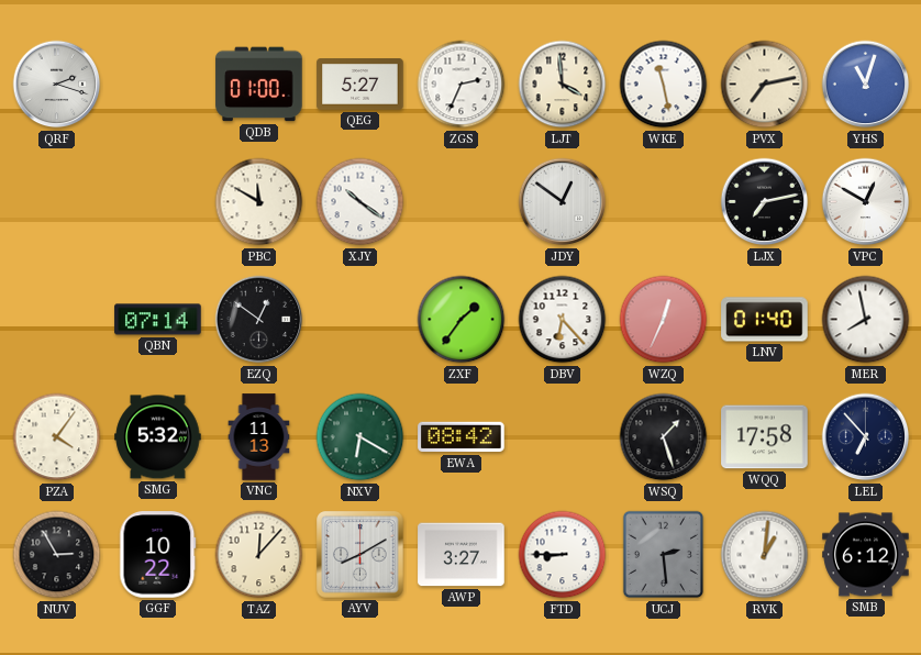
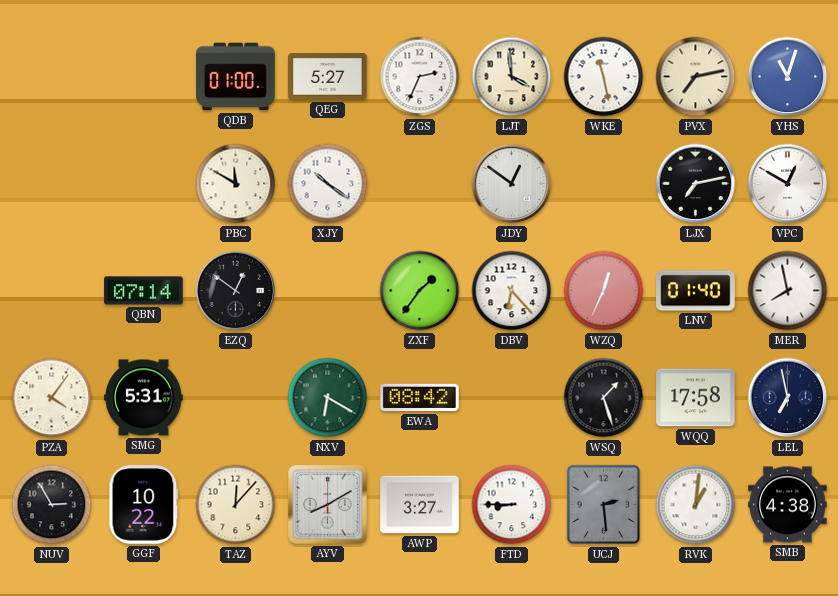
QRF: 2:18 -> none
SMG: 5:32 -> 5:31
VNC: 11:13 -> none
LEL: 6:53 -> 6:58
SMB: 6:12 -> 4:38
